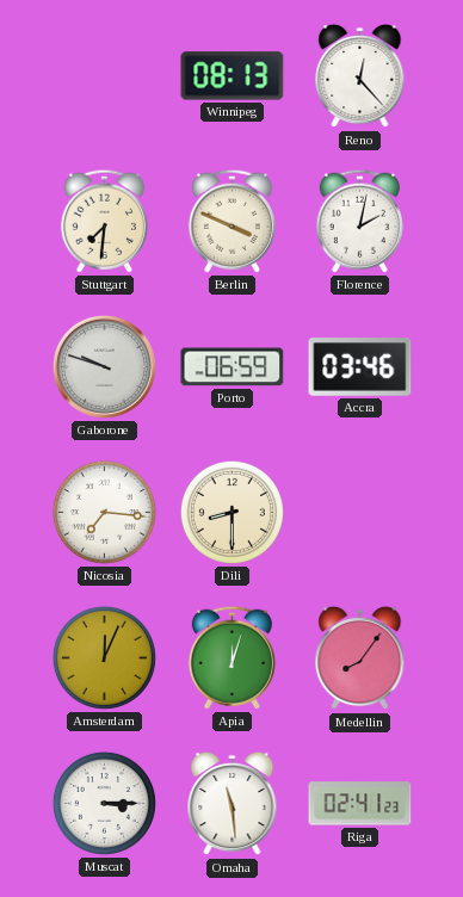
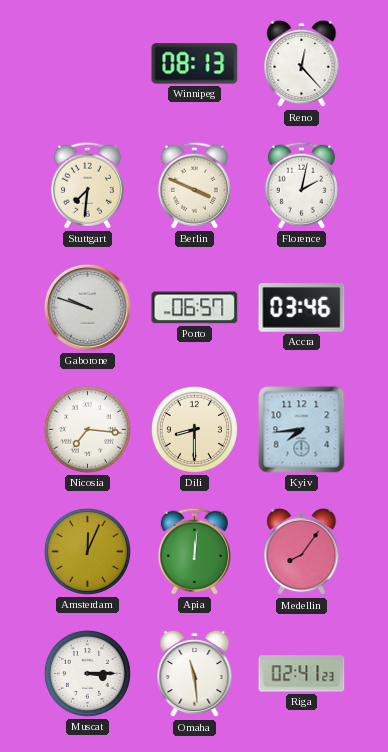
Porto: 06:59 -> 06:57
Kyiv: none -> 7:44
Apia: 12:03 -> 12:01
